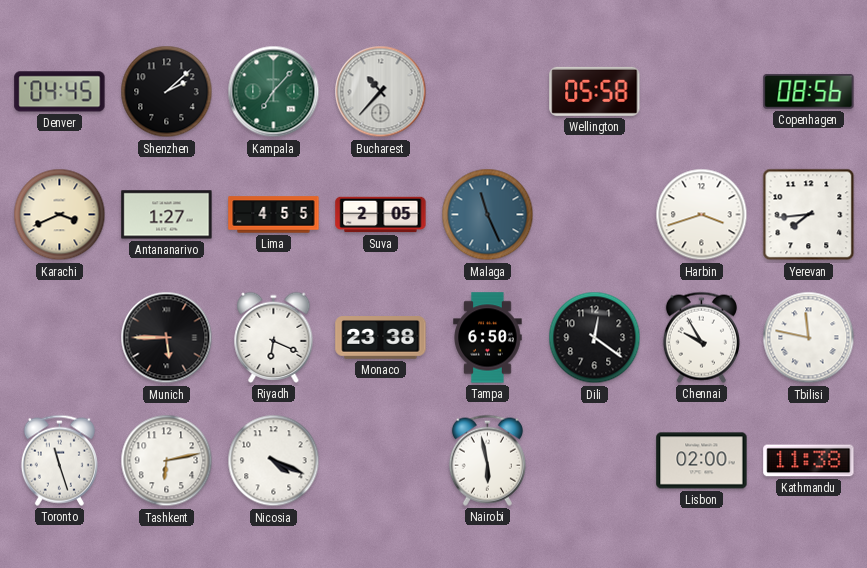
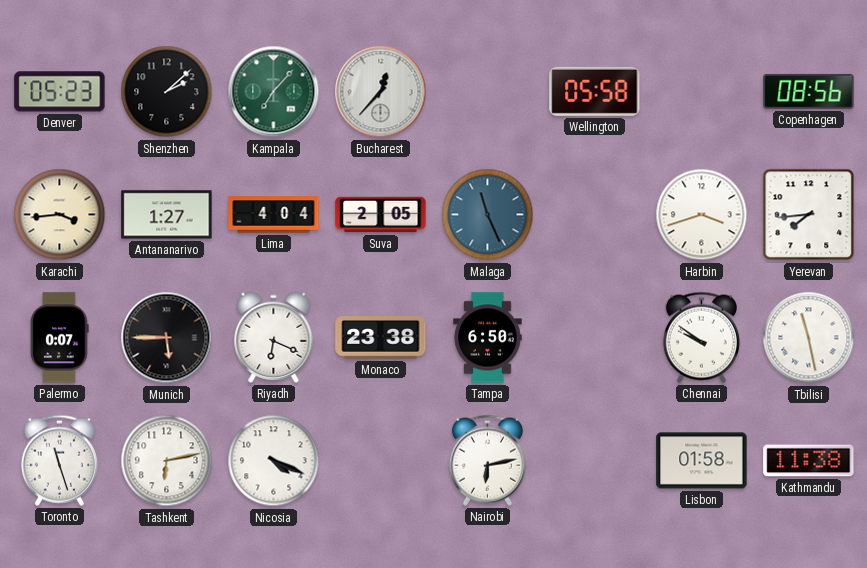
Denver: 04:45 -> 05:23
Bucharest: 10:37 -> 12:37
Karachi: 3:41 -> 3:44
Lima: 4:55 -> 4:04
Palermo: none -> 0:07
Dili: 12:21 -> none
Chennai: 9:55 -> 9:51
Tbilisi: 11:47 -> 11:28
Nairobi: 5:58 -> 6:13
Lisbon: 02:00 -> 01:58
